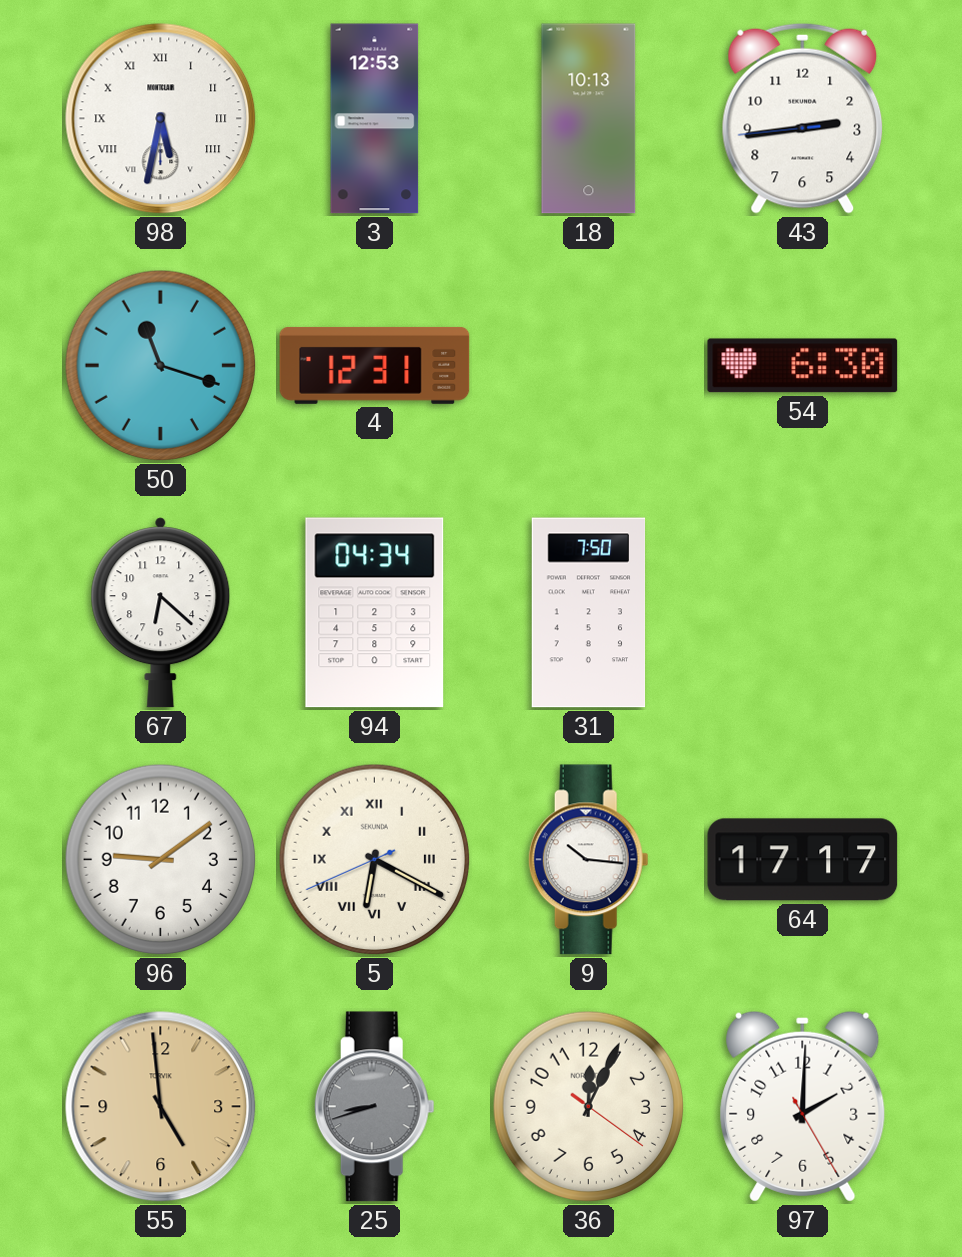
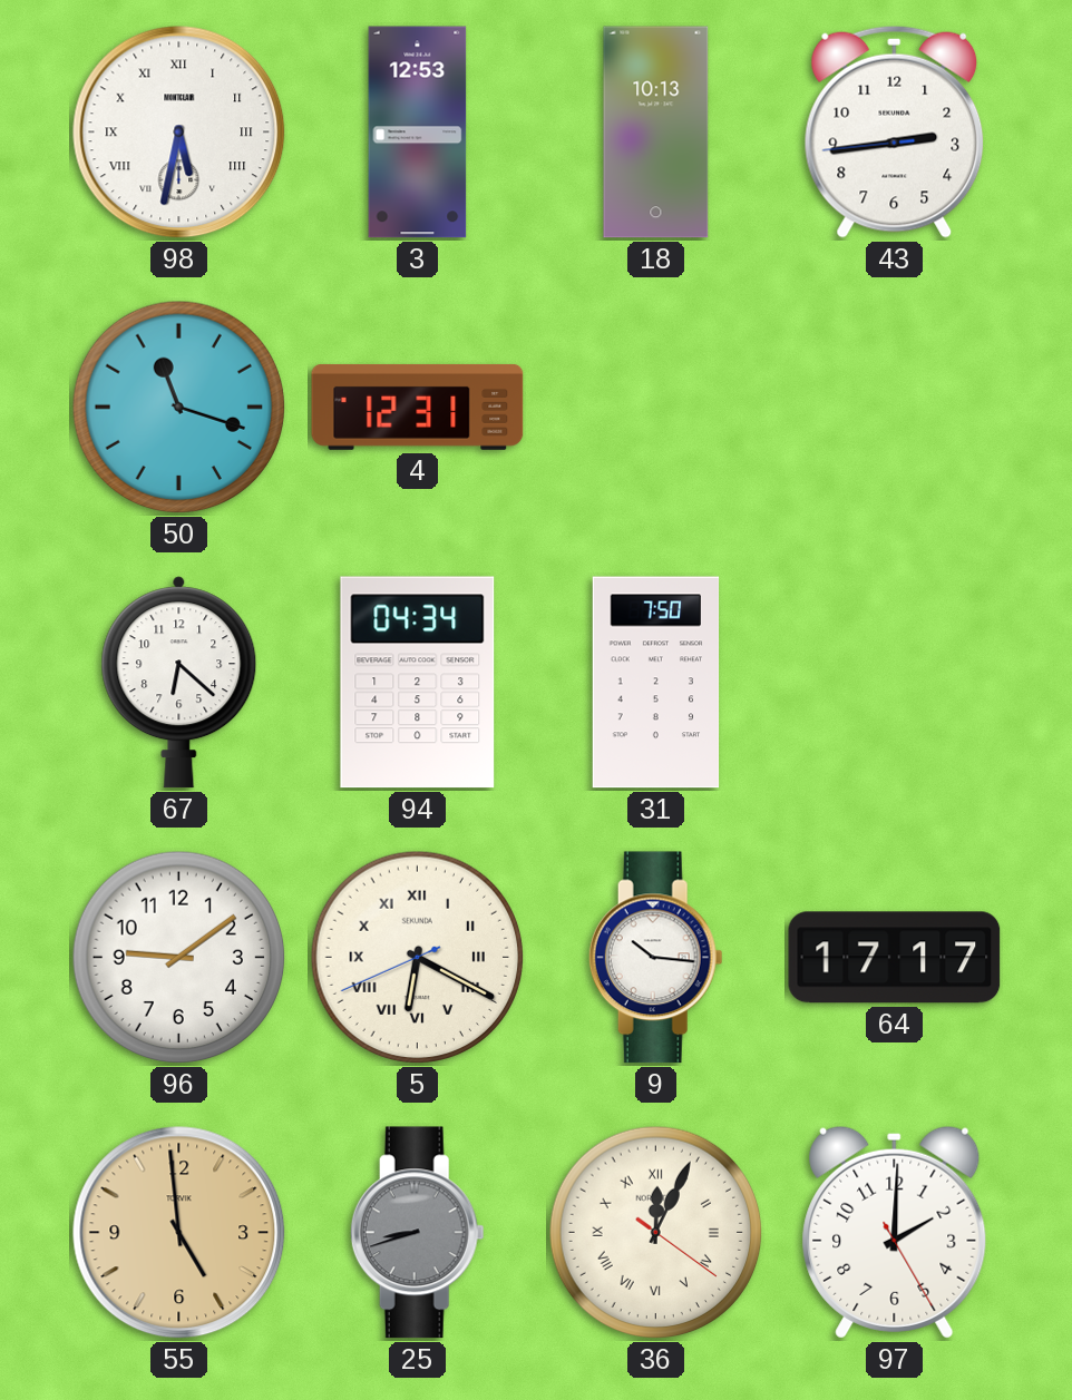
54: 6:30 -> none
36 numerals: Arabic -> Roman
